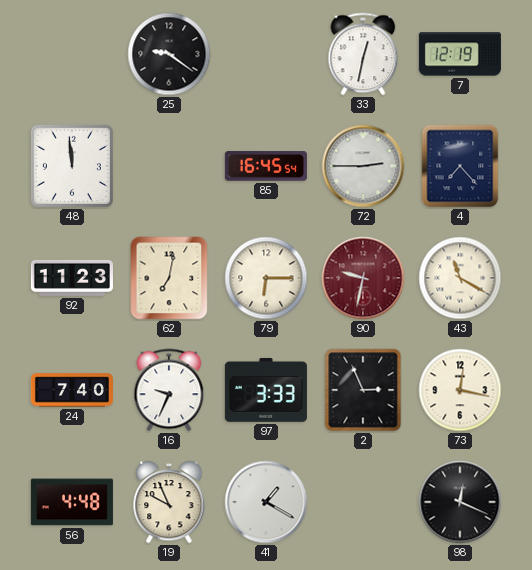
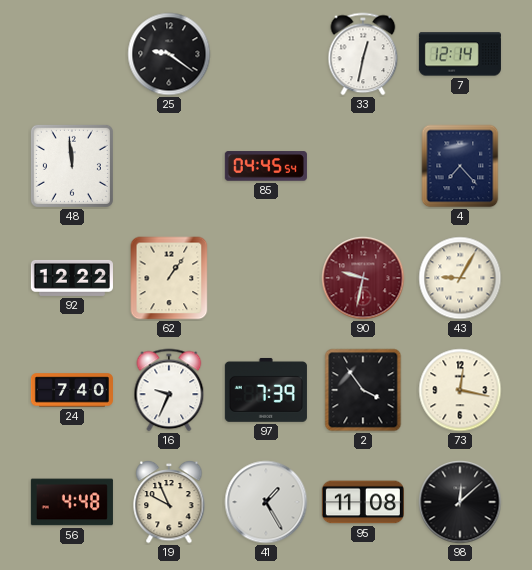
7: 12:19 -> 12:14
85: 16:45 -> 04:45
72: 2:45 -> none
92: 11:23 -> 12:22
62: 7:02 -> 1:06
79: 6:15 -> none
43: 11:20 -> 9:05
97: 3:33 -> 7:39
2: 2:56 -> 3:54
41: 1:20 -> 1:25
95: none -> 11:08
98: 12:19 -> 12:08
